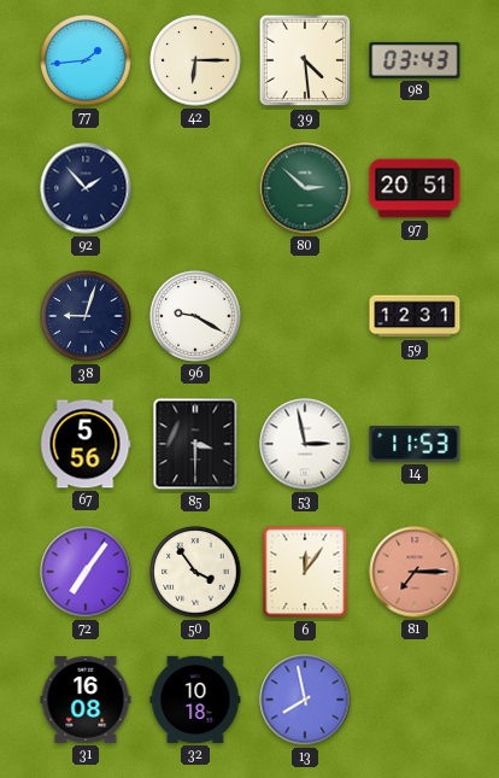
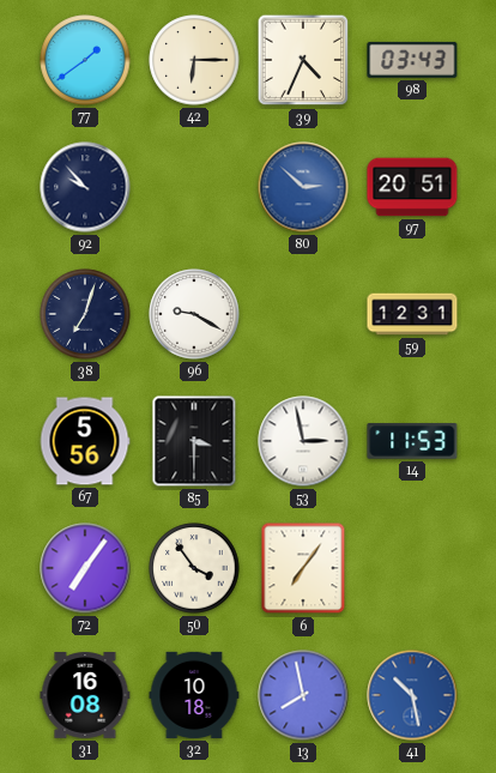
77: 1:44 -> 1:39
39: 4:29 -> 4:34
92: 1:53 -> 9:53
80 dial: green -> blue
38: 9:03 -> 7:03
6: 12:06 -> 7:06
81: 7:15 -> none
41: none -> 10:28
